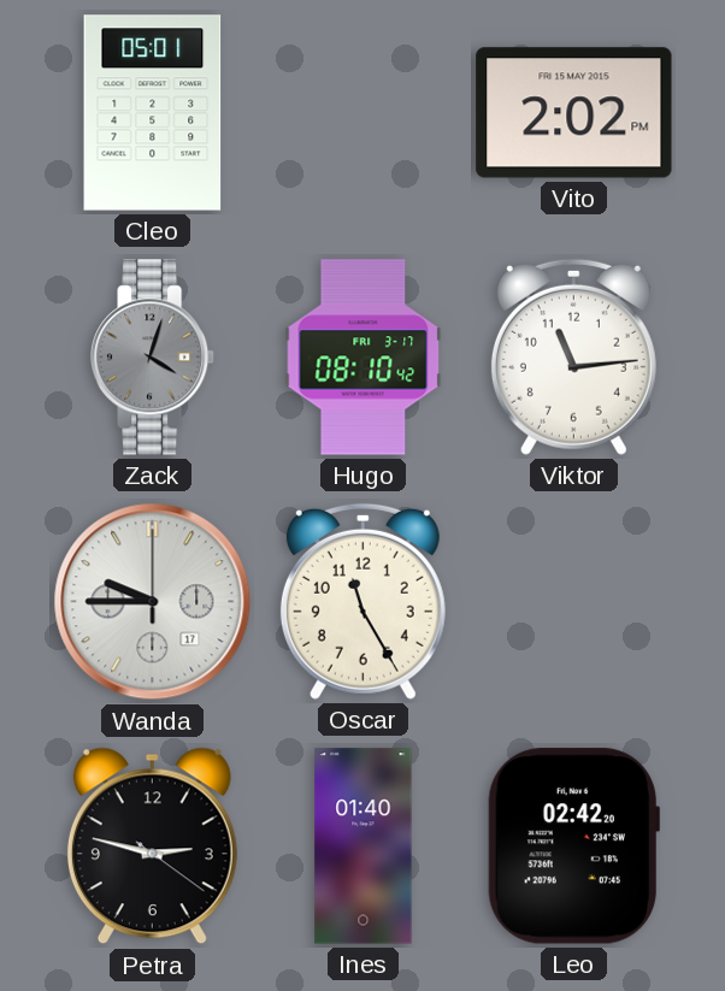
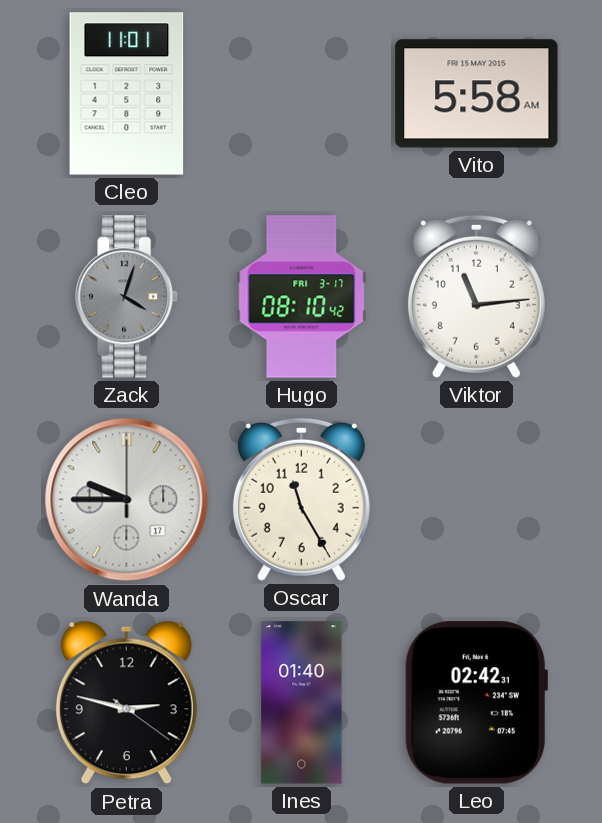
Cleo: 05:01 -> 11:01
Vito: 2:02 -> 5:58
Leo: 02:42:20 -> 02:42:31
